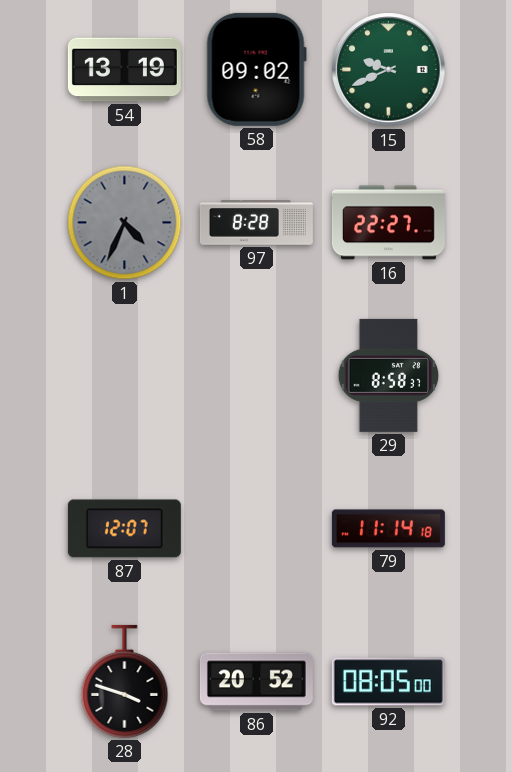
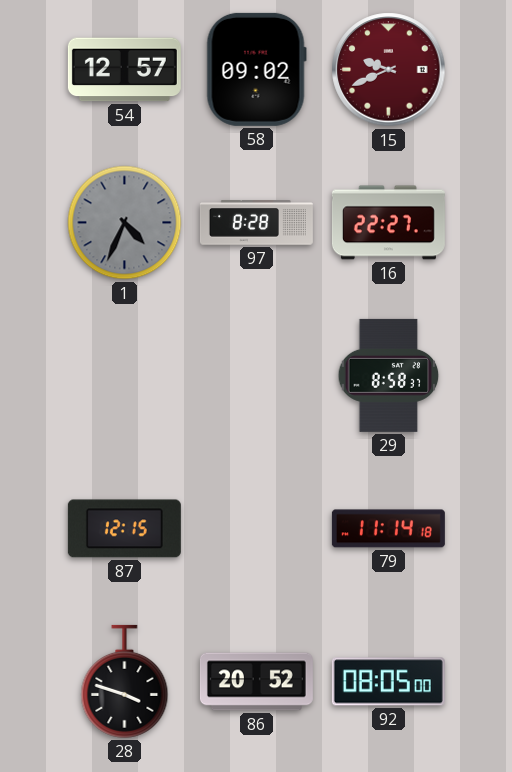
54: 13:19 -> 12:57
15 dial: green -> burgundy
87: 12:07 -> 12:15
